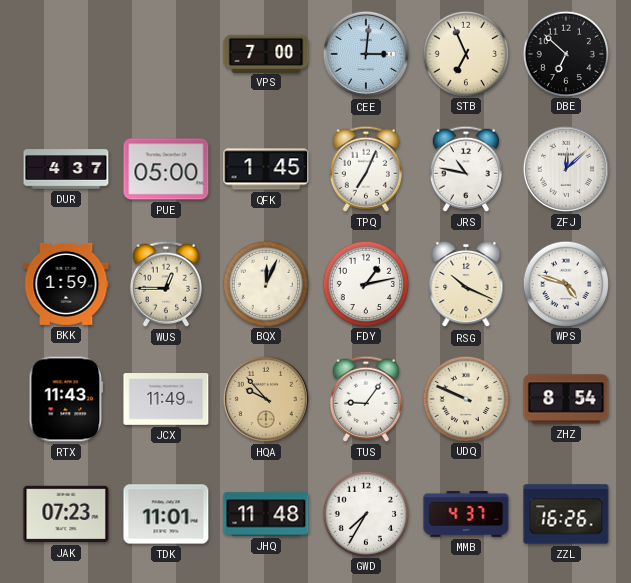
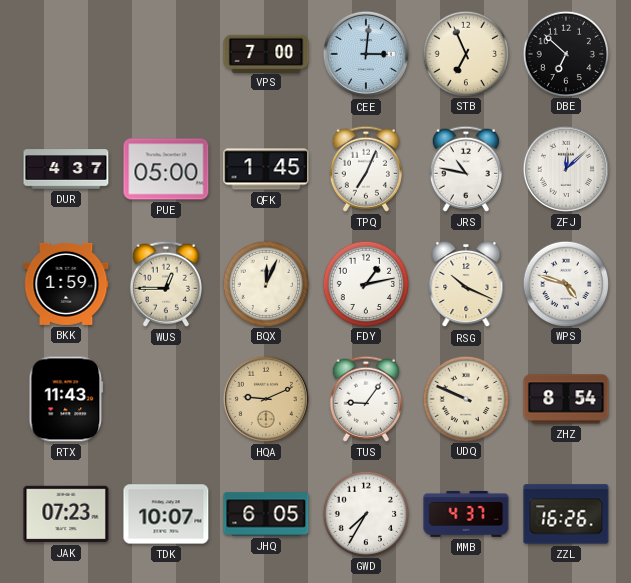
JCX: 11:49 -> none
HQA: 9:53 -> 9:11
TDK: 11:01 -> 10:07
JHQ: 11:48 -> 6:05
